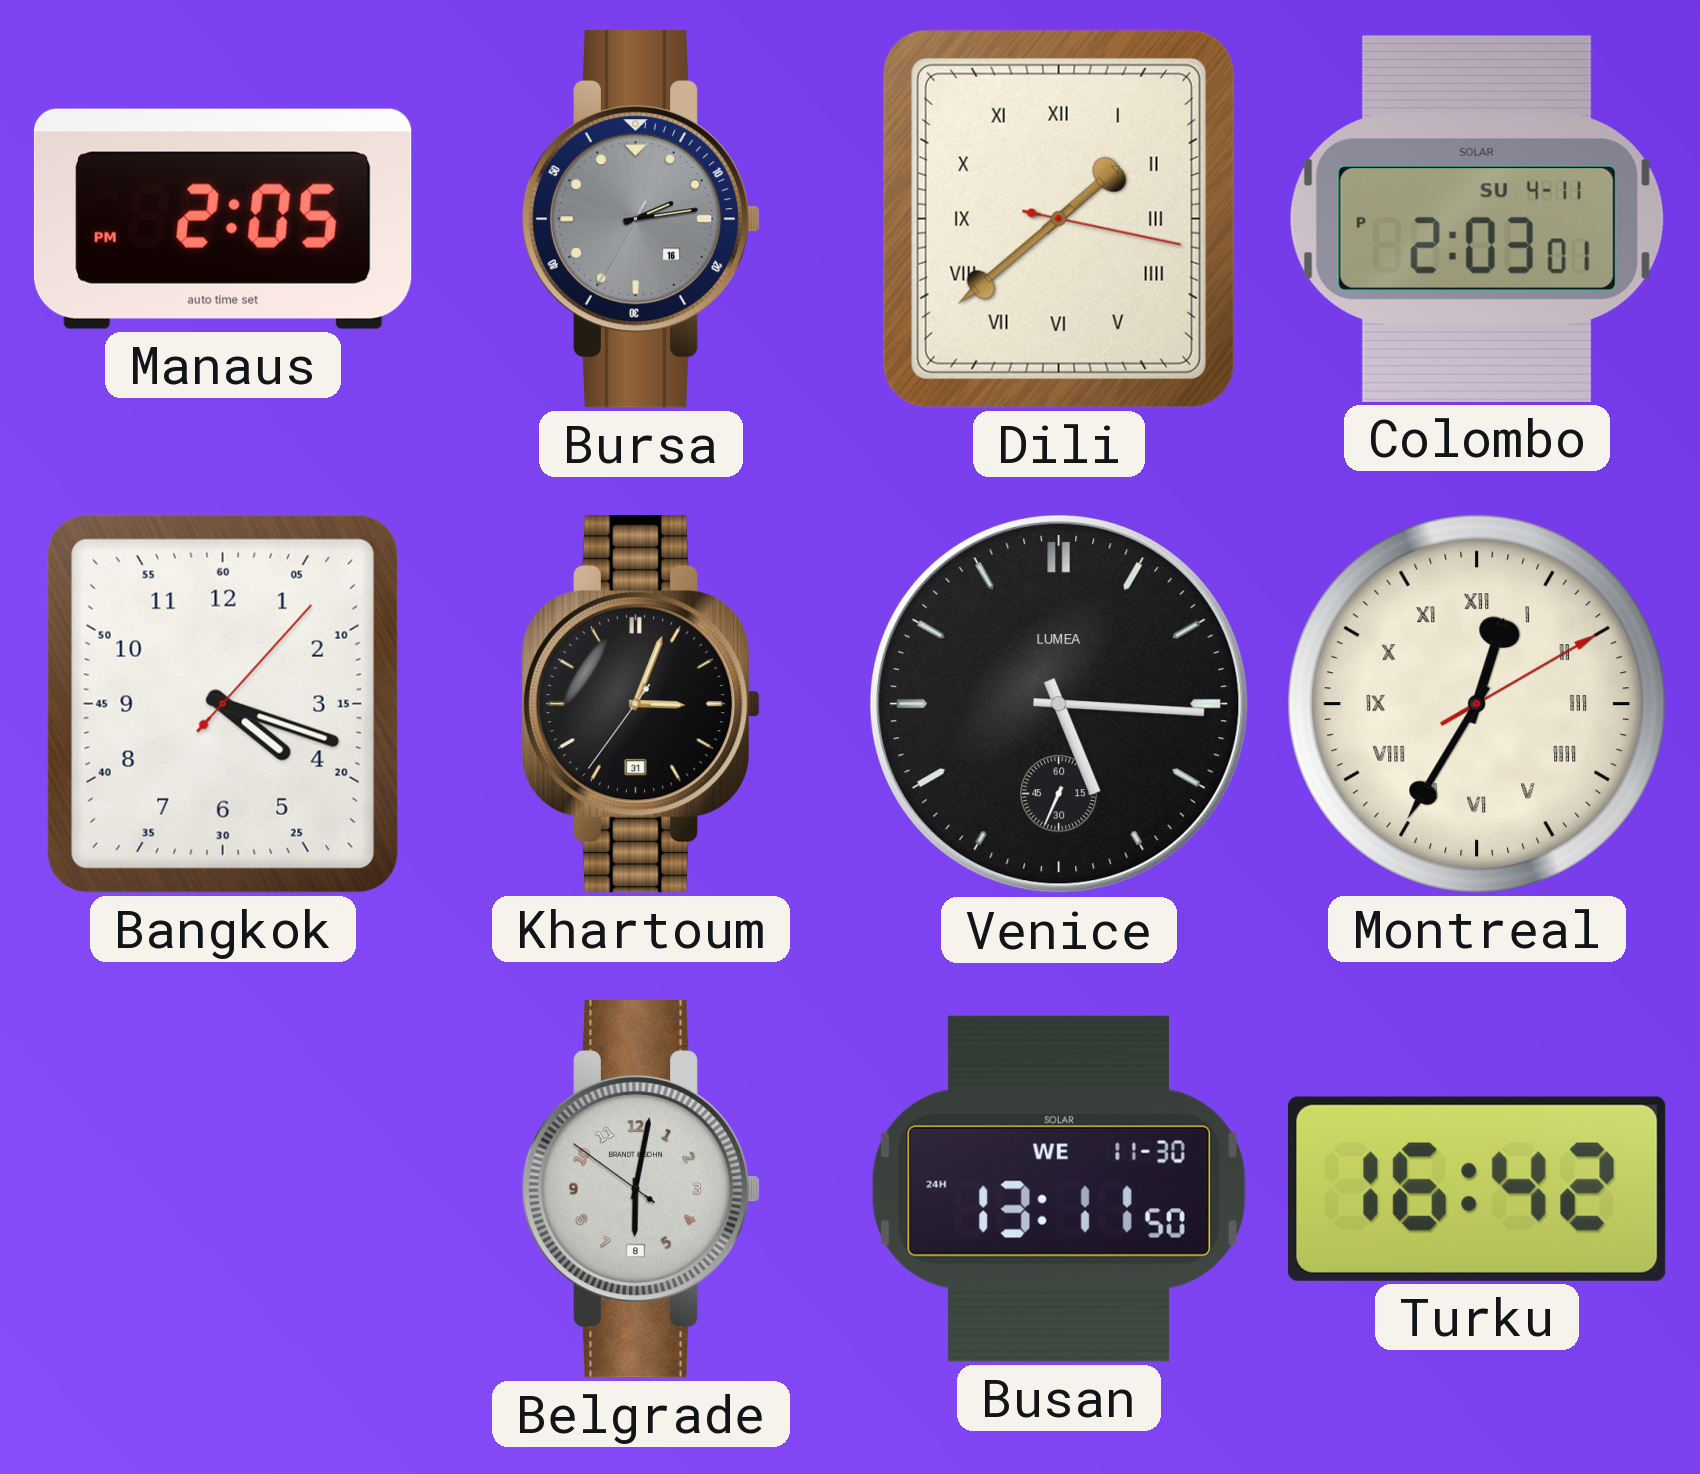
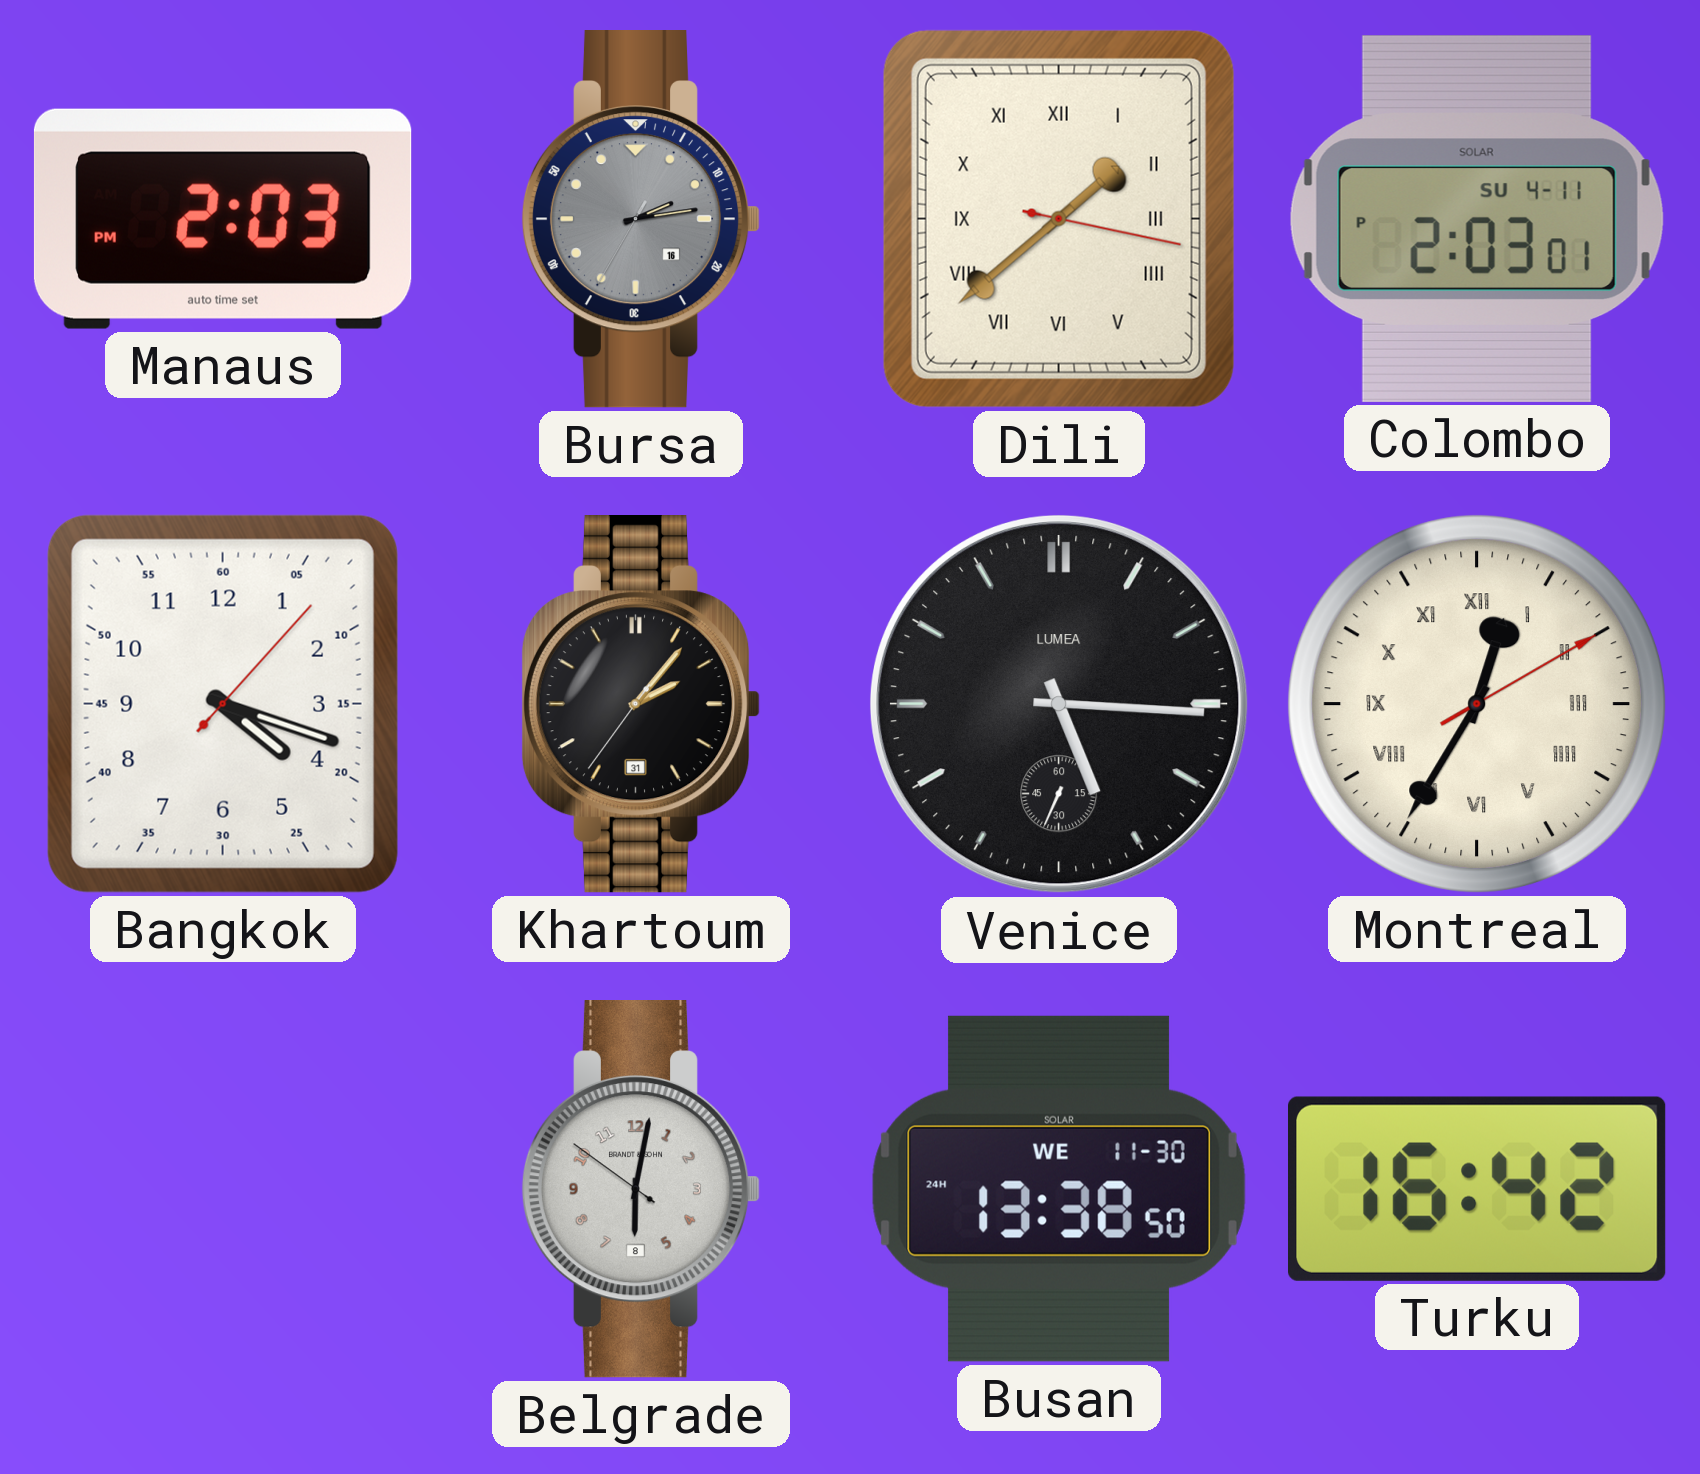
Manaus: 2:05 -> 2:03
Khartoum: 3:03 -> 2:06
Busan: 13:11 -> 13:38
